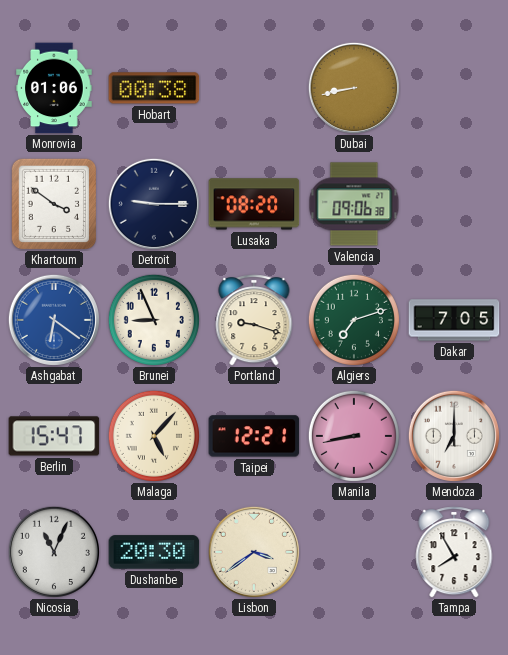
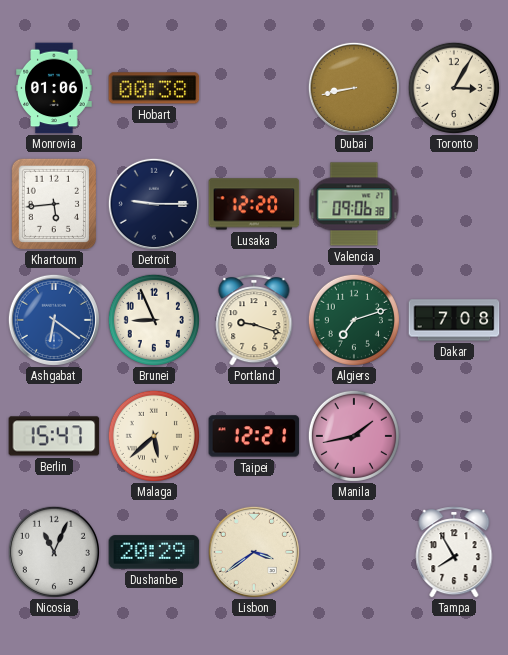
Toronto: none -> 3:05
Khartoum: 3:51 -> 5:44
Lusaka: 08:20 -> 12:20
Dakar: 7:05 -> 7:08
Malaga: 5:07 -> 5:38
Manila: 8:43 -> 1:43
Mendoza: 7:00 -> none
Dushanbe: 20:30 -> 20:29
